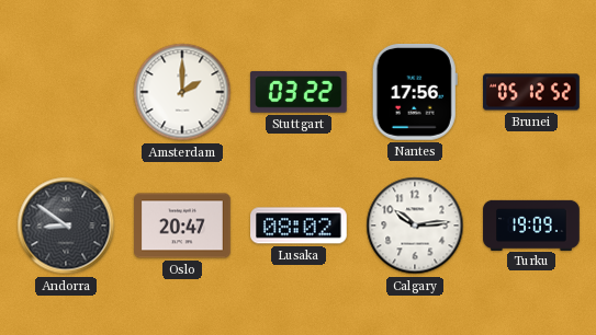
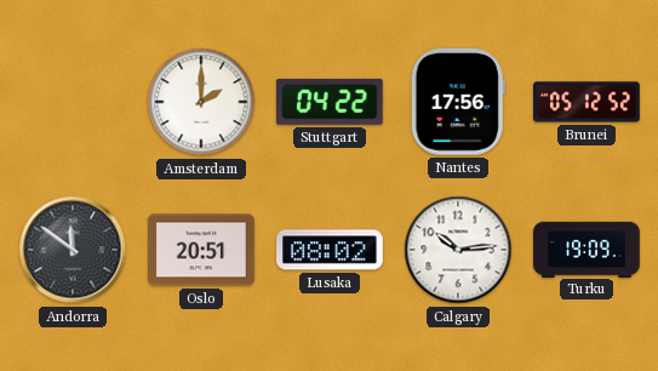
Stuttgart: 03:22 -> 04:22
Andorra: 8:51 -> 11:51
Oslo: 20:47 -> 20:51
